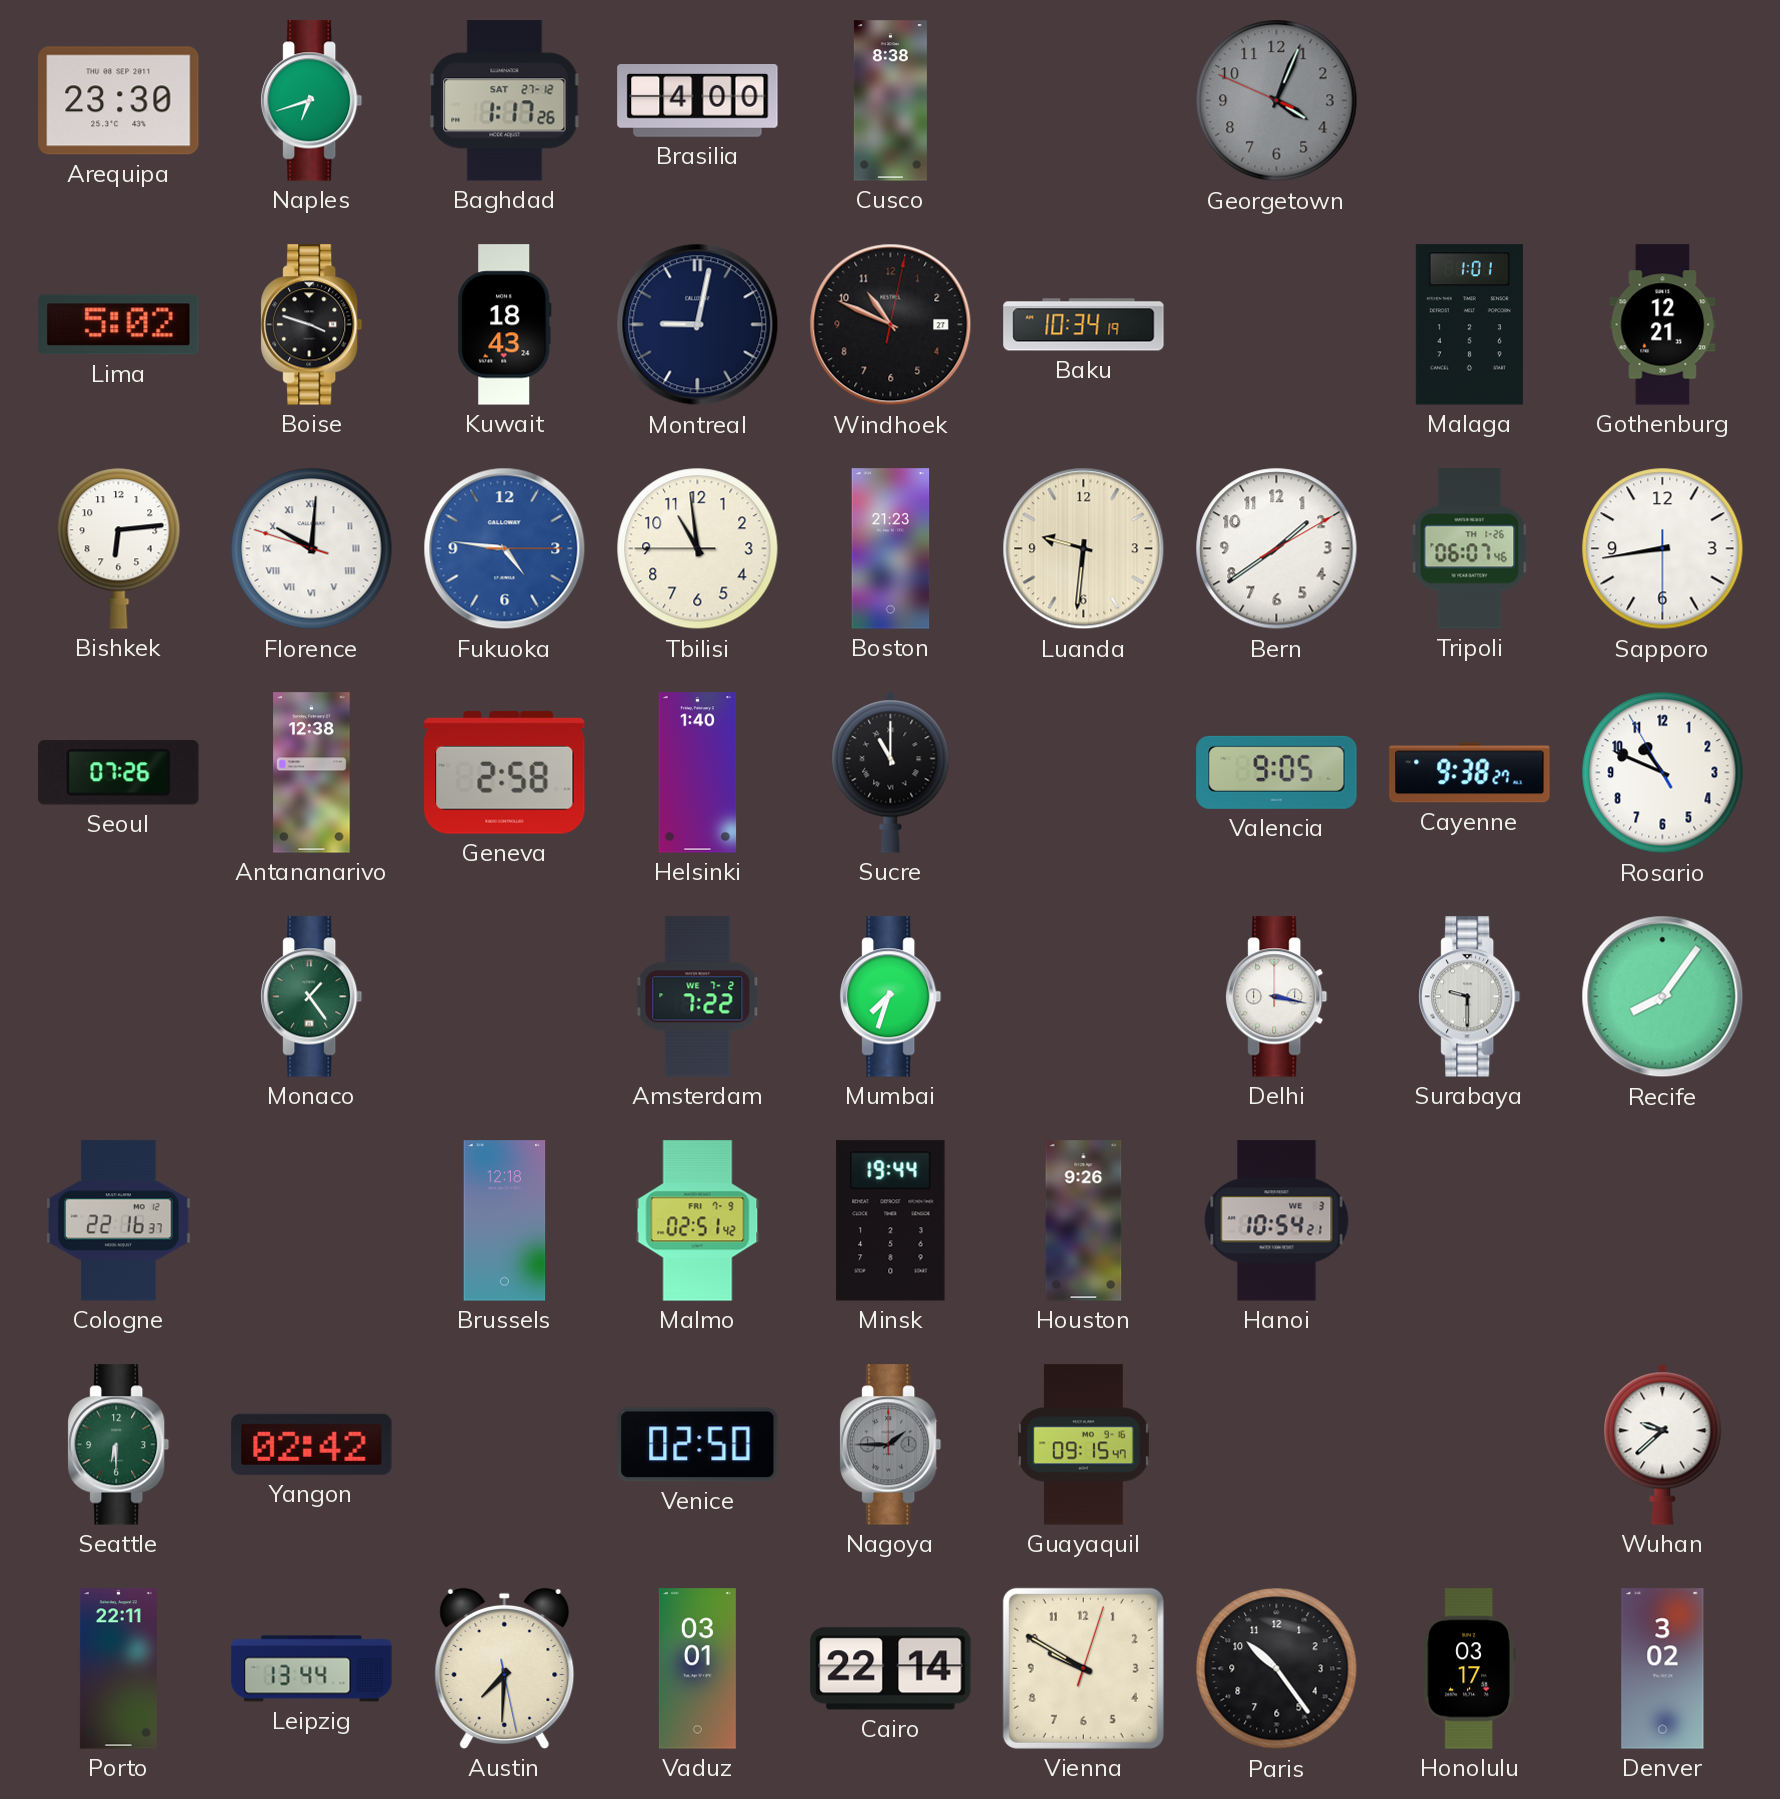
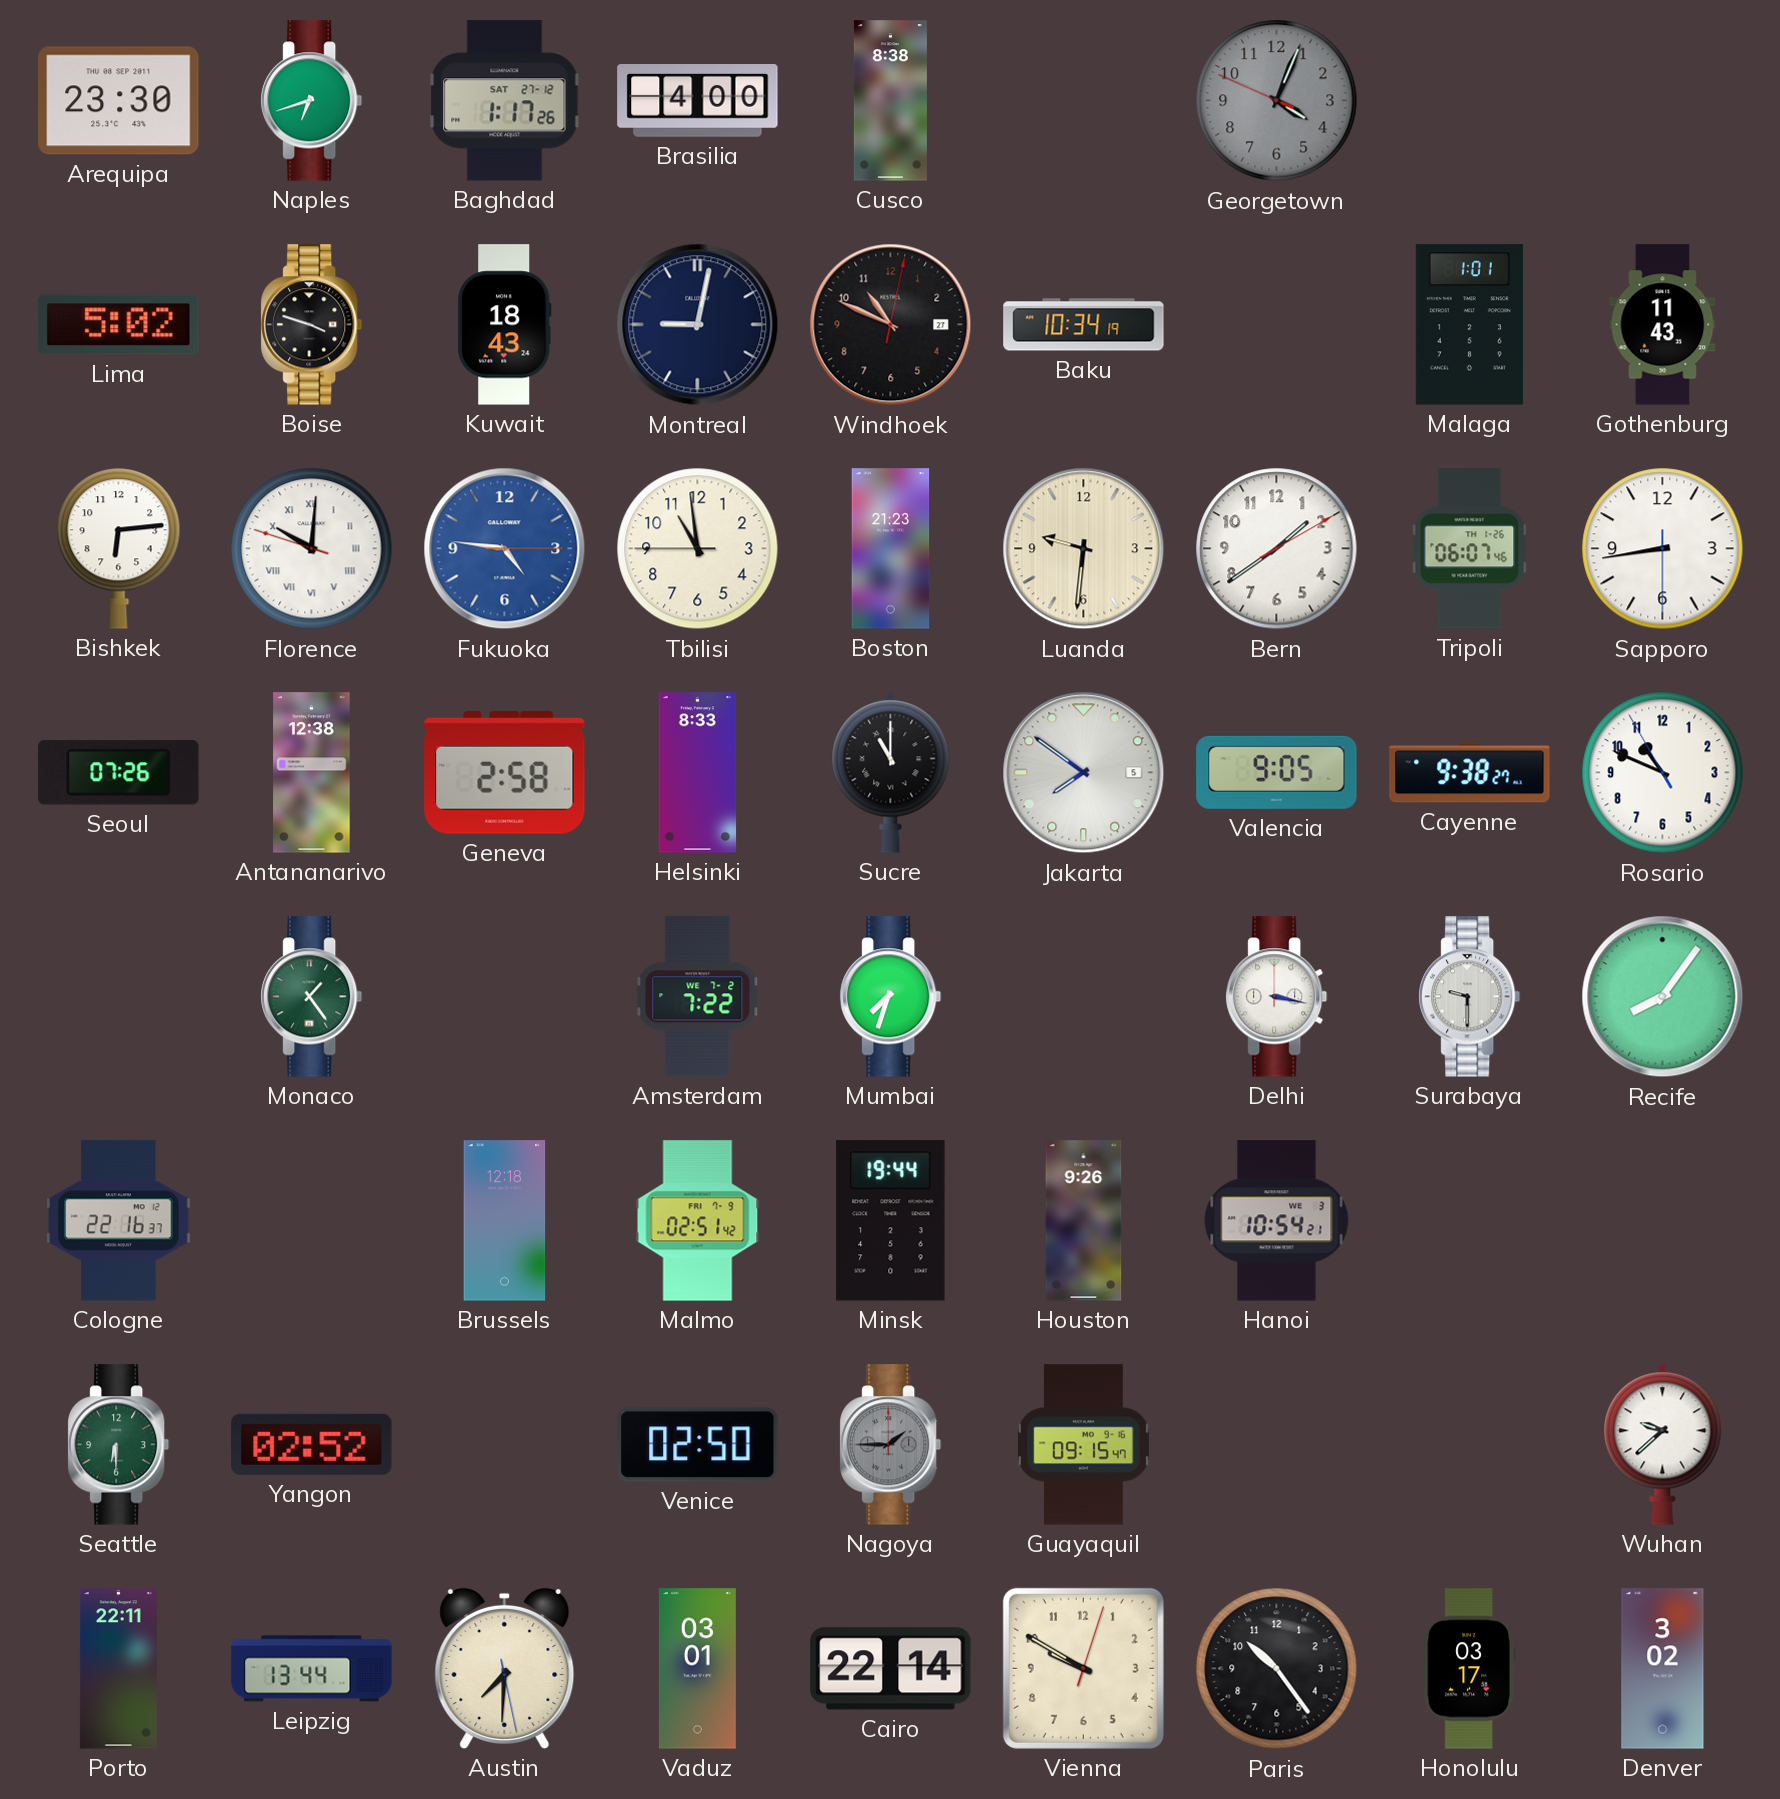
Gothenburg: 12:21 -> 11:43
Helsinki: 1:40 -> 8:33
Jakarta: none -> 7:51
Yangon: 02:42 -> 02:52
